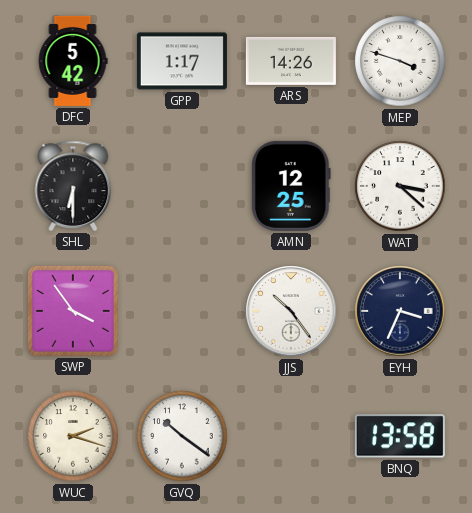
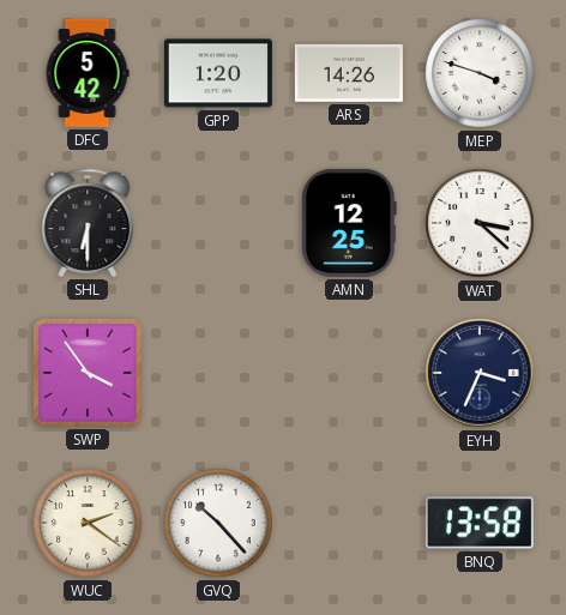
GPP: 1:17 -> 1:20
JJS: 10:24 -> none
WUC: 2:18 -> 2:21
GVQ: 10:21 -> 10:23
